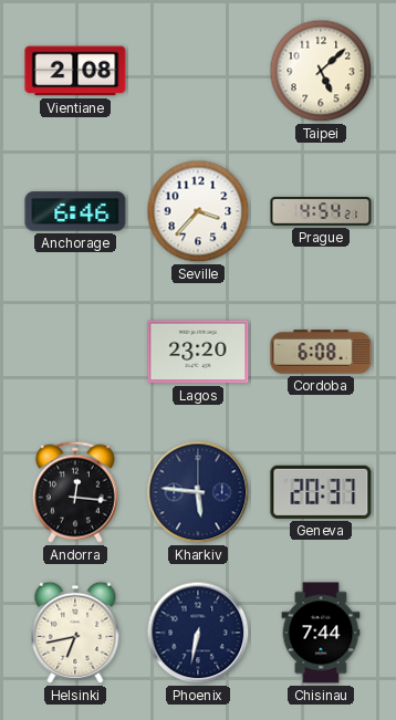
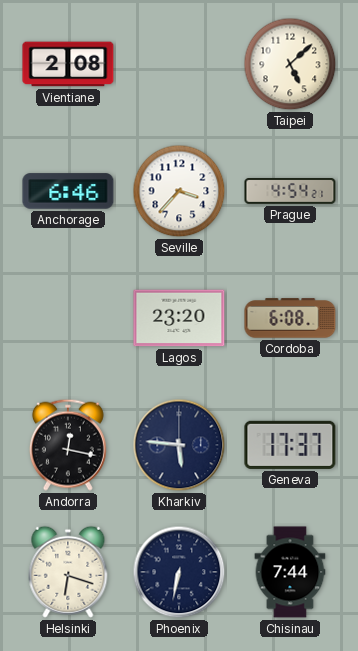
Andorra: 12:16 -> 12:17
Geneva: 20:37 -> 17:37
Helsinki: 6:43 -> 6:18
